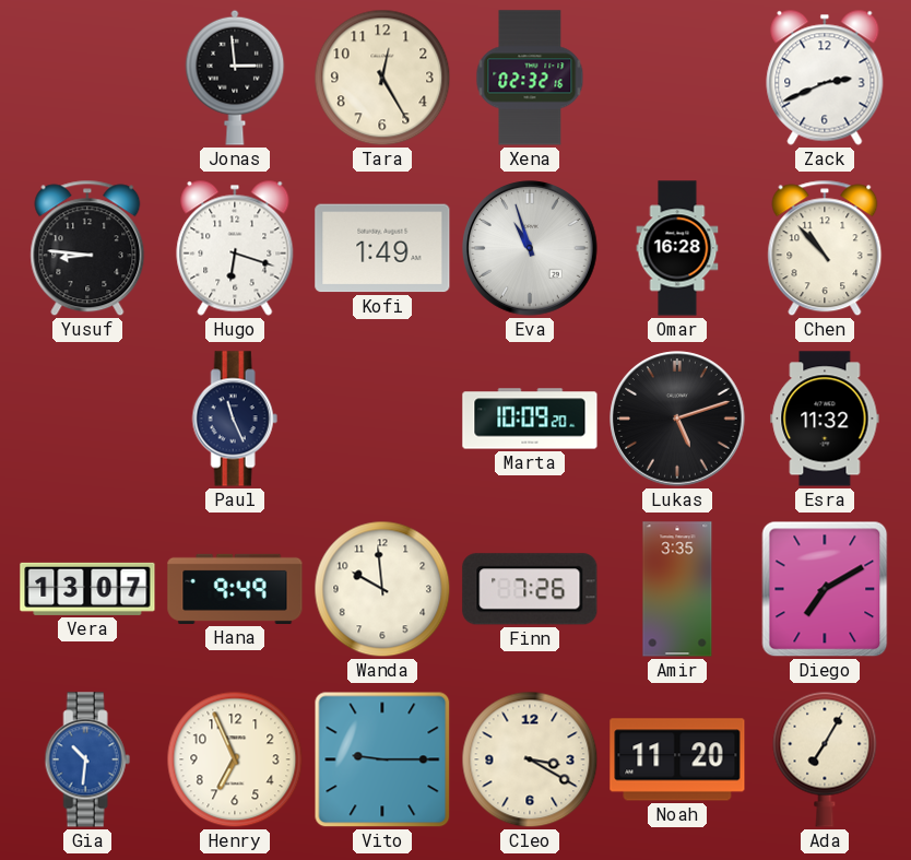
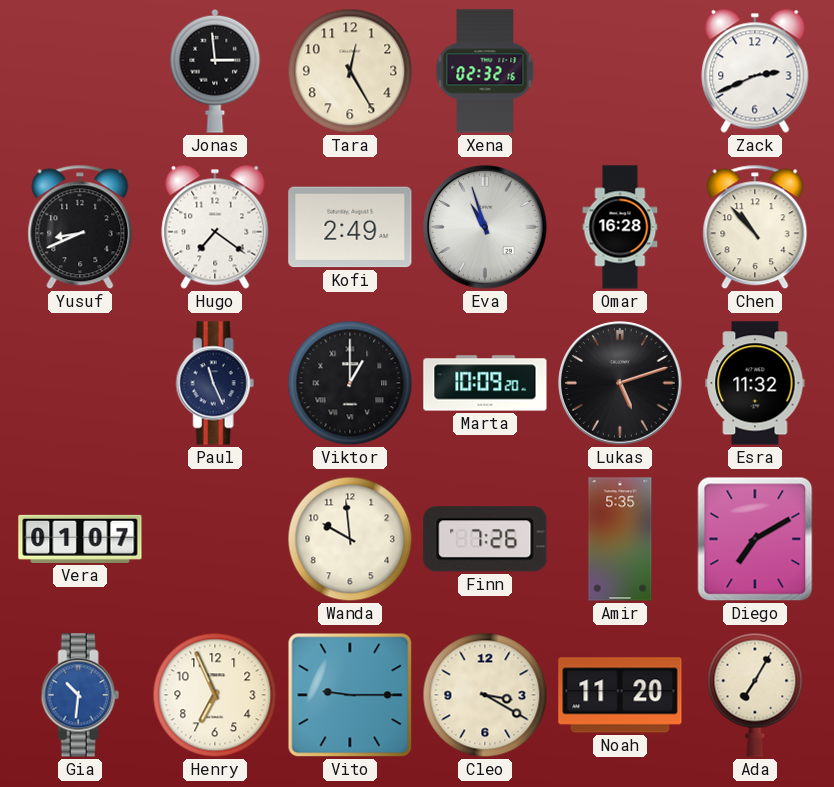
Yusuf: 8:46 -> 8:41
Hugo: 6:18 -> 7:21
Kofi: 1:49 -> 2:49
Viktor: none -> 1:00
Vera: 13:07 -> 01:07
Hana: 9:49 -> none
Amir: 3:35 -> 5:35
